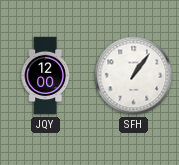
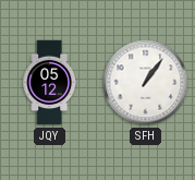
JQY: 12:00 -> 05:12
